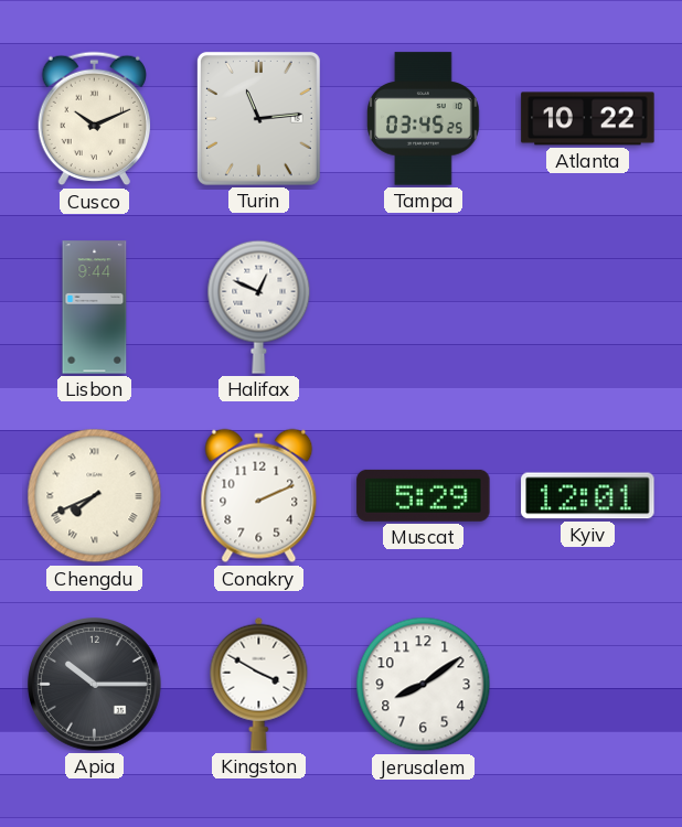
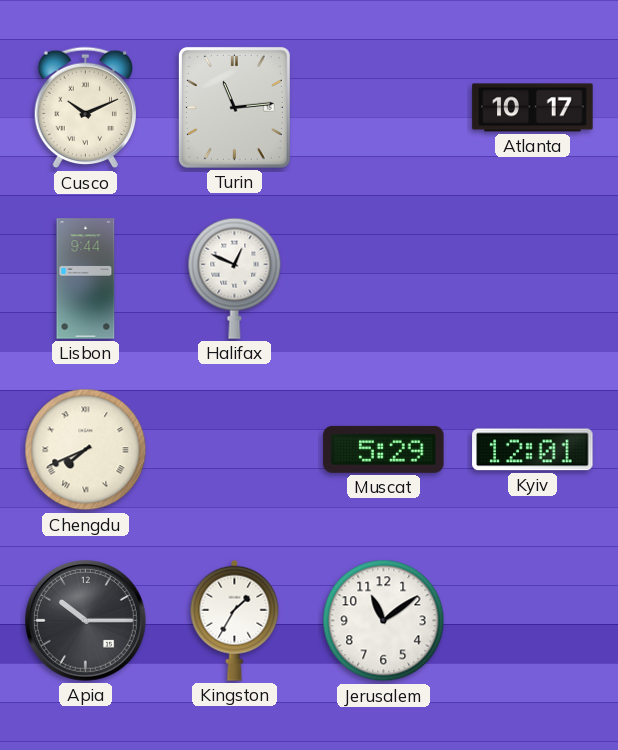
Tampa: 03:45 -> none
Atlanta: 10:22 -> 10:17
Conakry: 2:11 -> none
Kingston: 3:50 -> 1:35
Jerusalem: 8:09 -> 11:09
